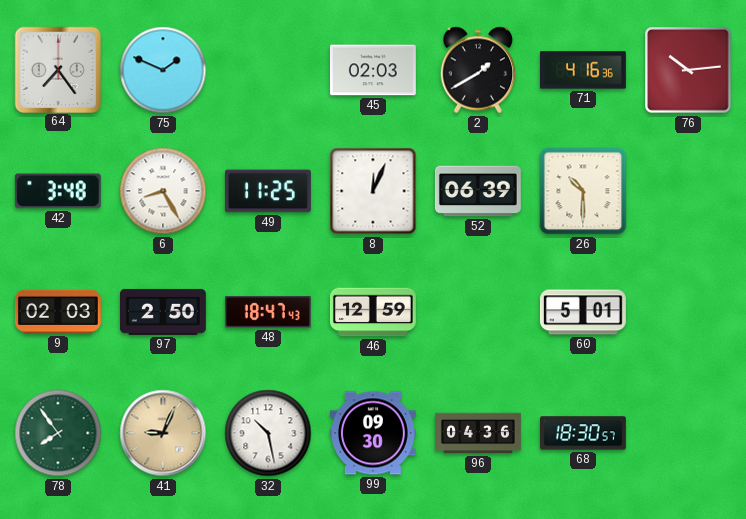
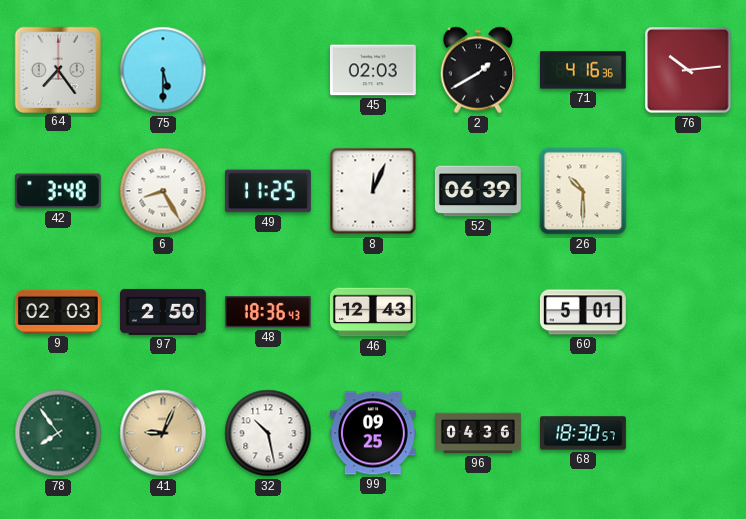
75: 1:49 -> 5:30
48: 18:47 -> 18:36
46: 12:59 -> 12:43
99: 09:30 -> 09:25
